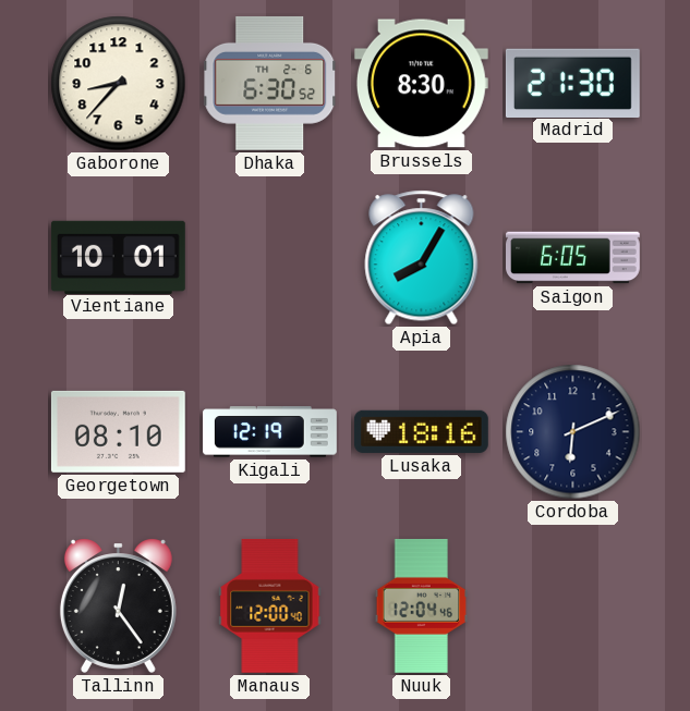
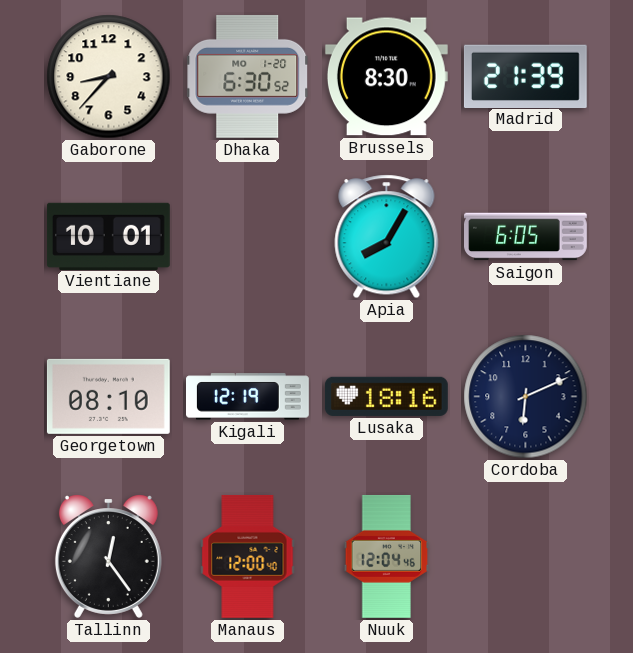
Dhaka date: TH 2-6 -> MO 1-20
Madrid: 21:30 -> 21:39
